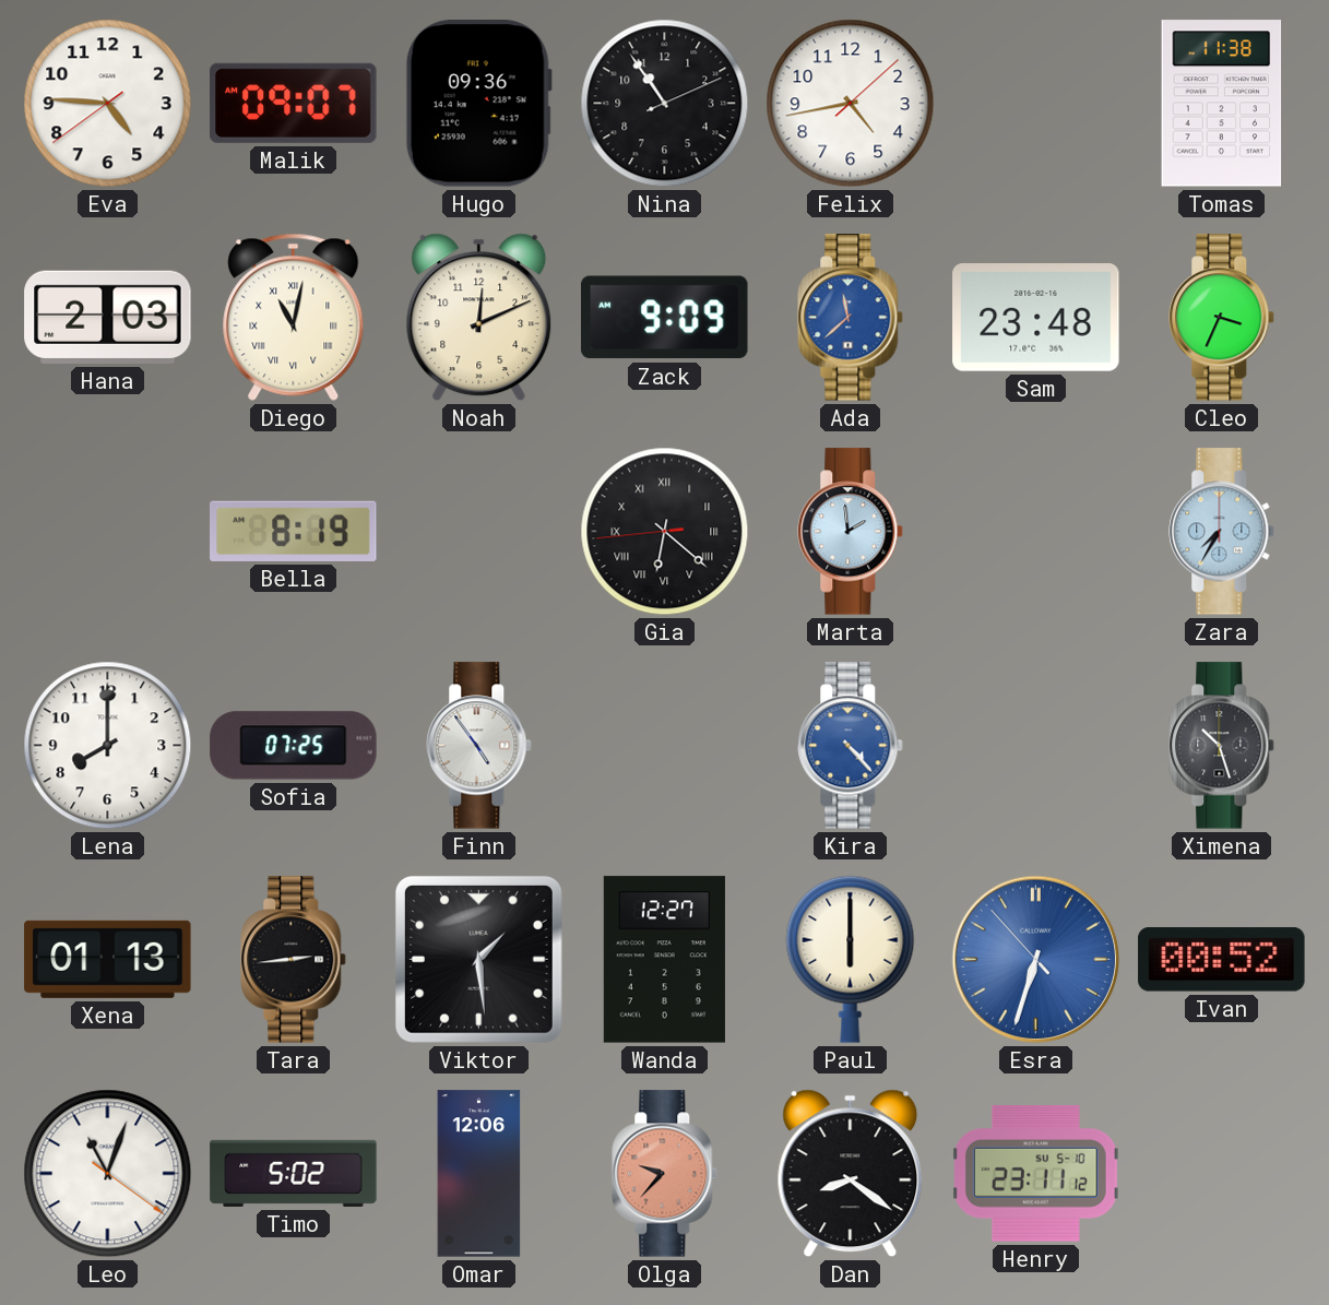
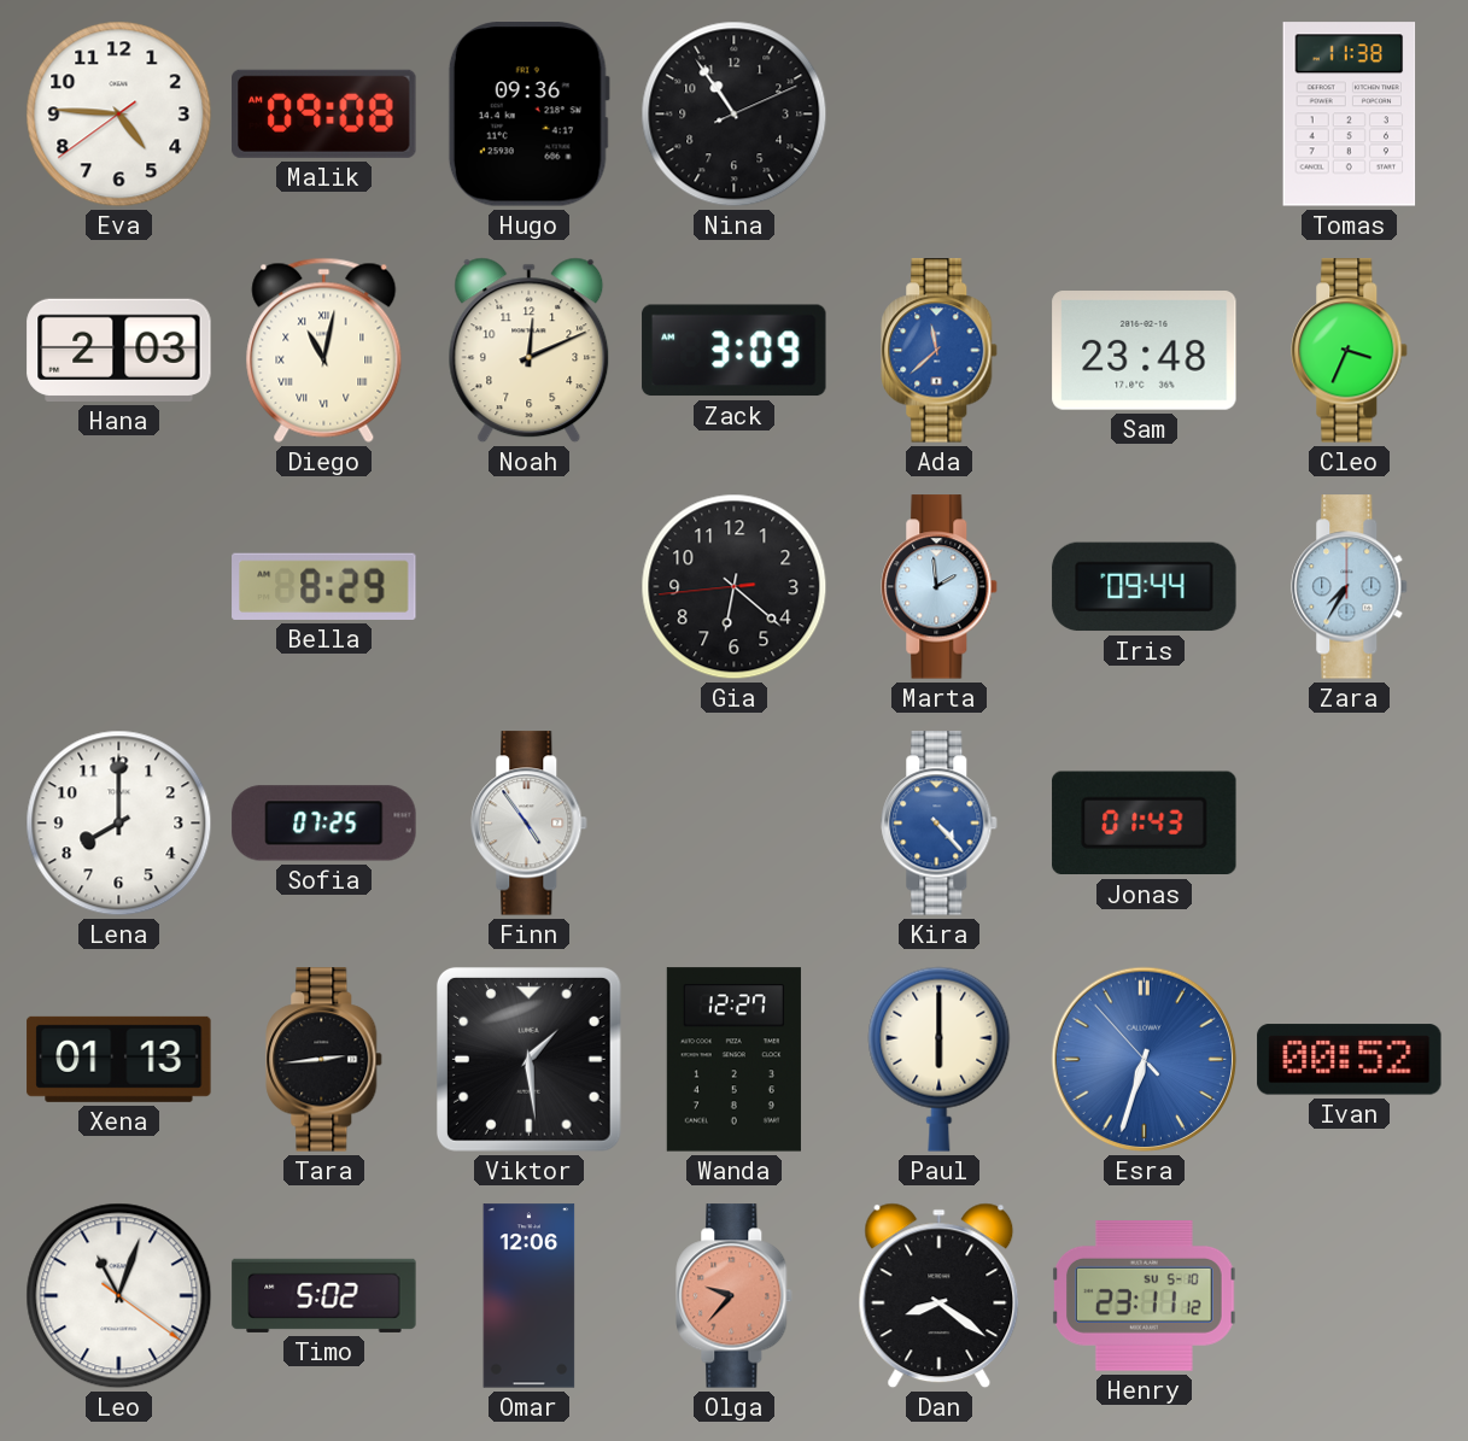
Malik: 09:07 -> 09:08
Felix: 4:43 -> none
Zack: 9:09 -> 3:09
Bella: 8:19 -> 8:29
Gia numerals: Roman -> Arabic
Iris: none -> 09:44
Jonas: none -> 01:43
Ximena: 10:27 -> none
